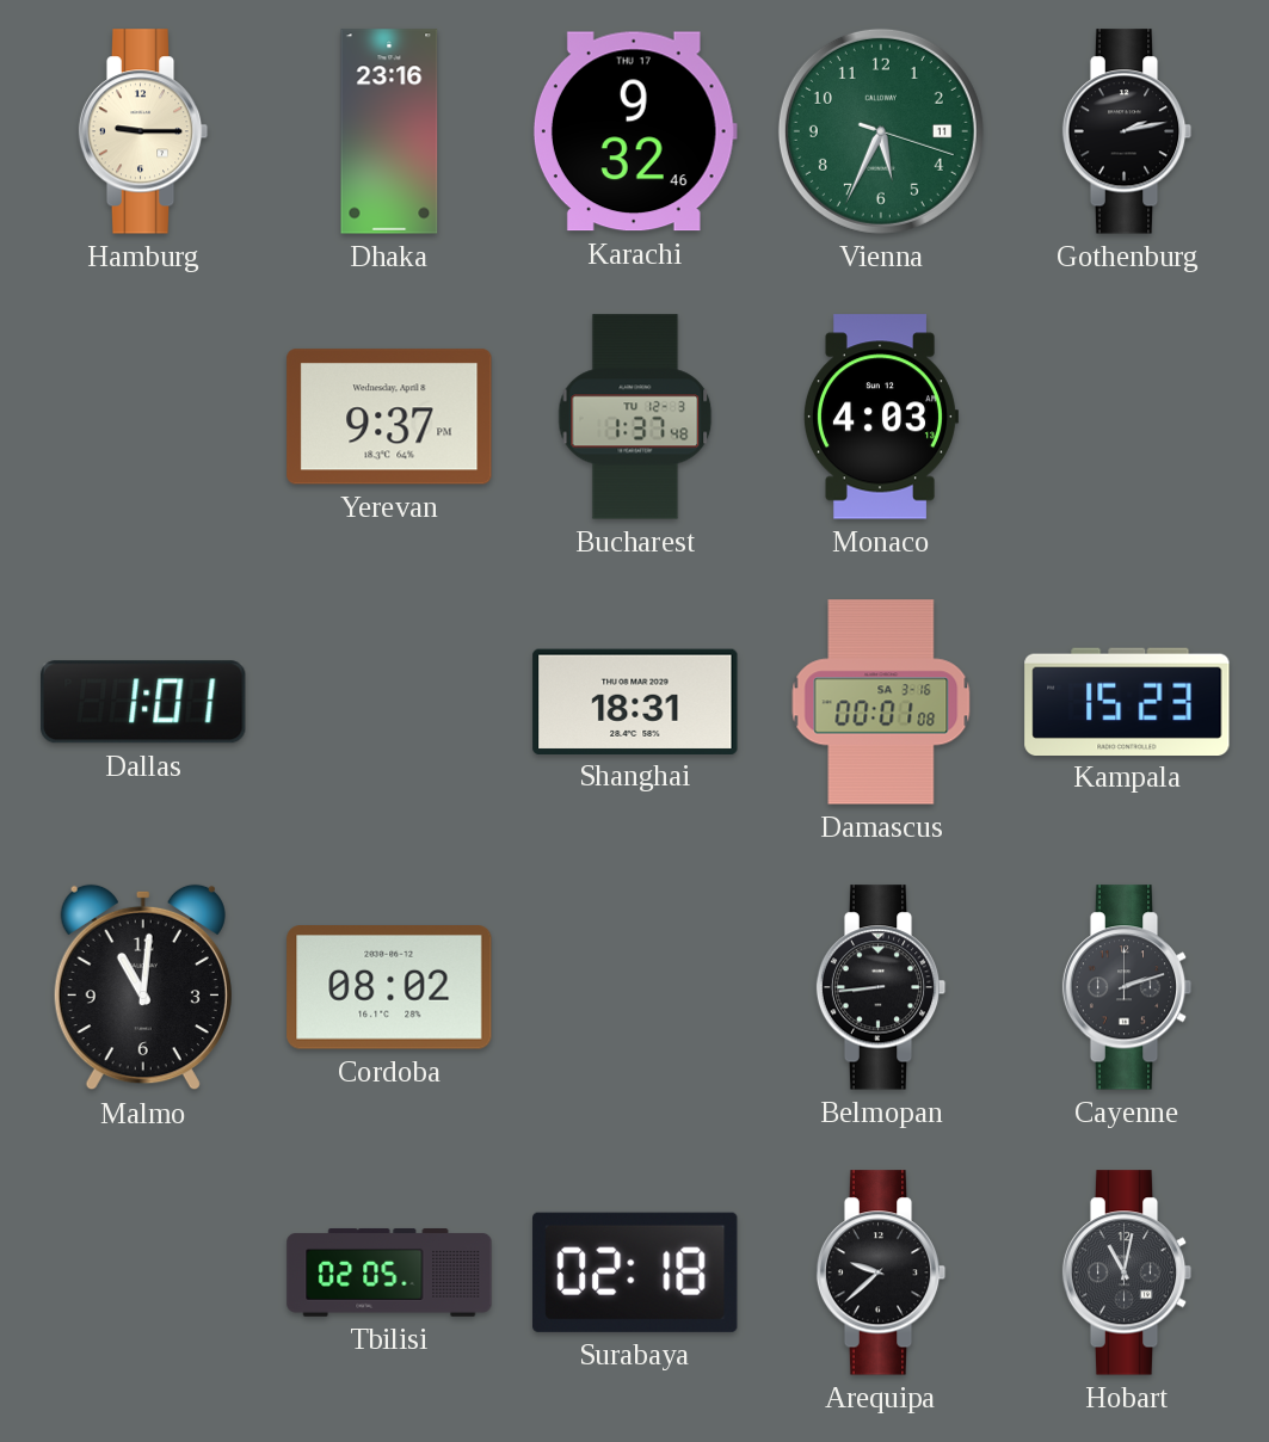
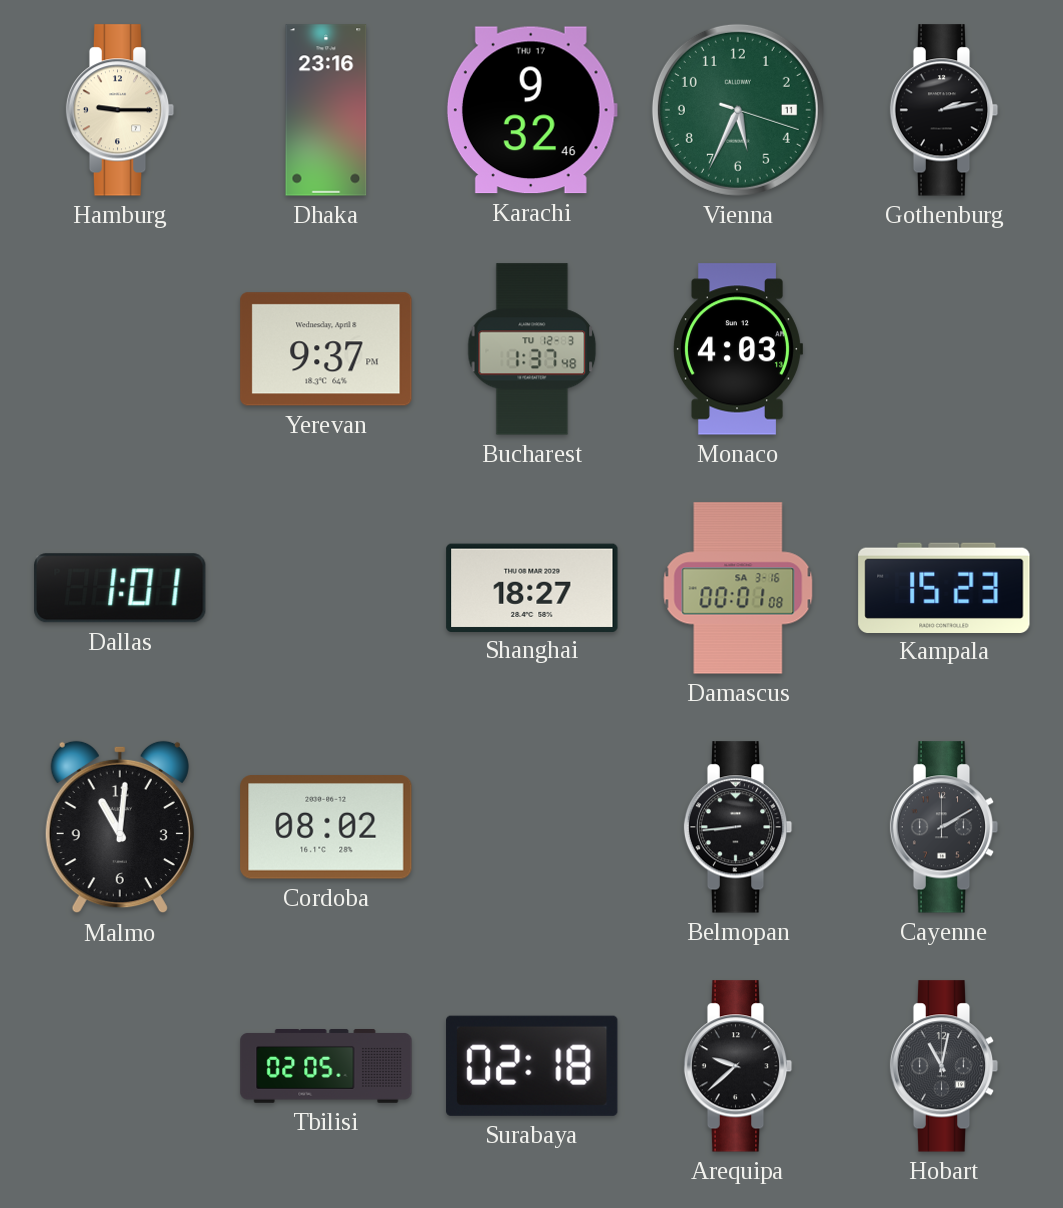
Shanghai: 18:31 -> 18:27
Cayenne: 2:12 -> 2:10
